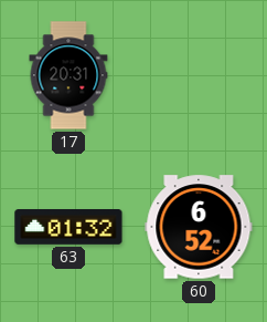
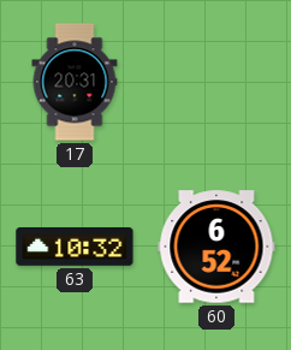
63: 01:32 -> 10:32
